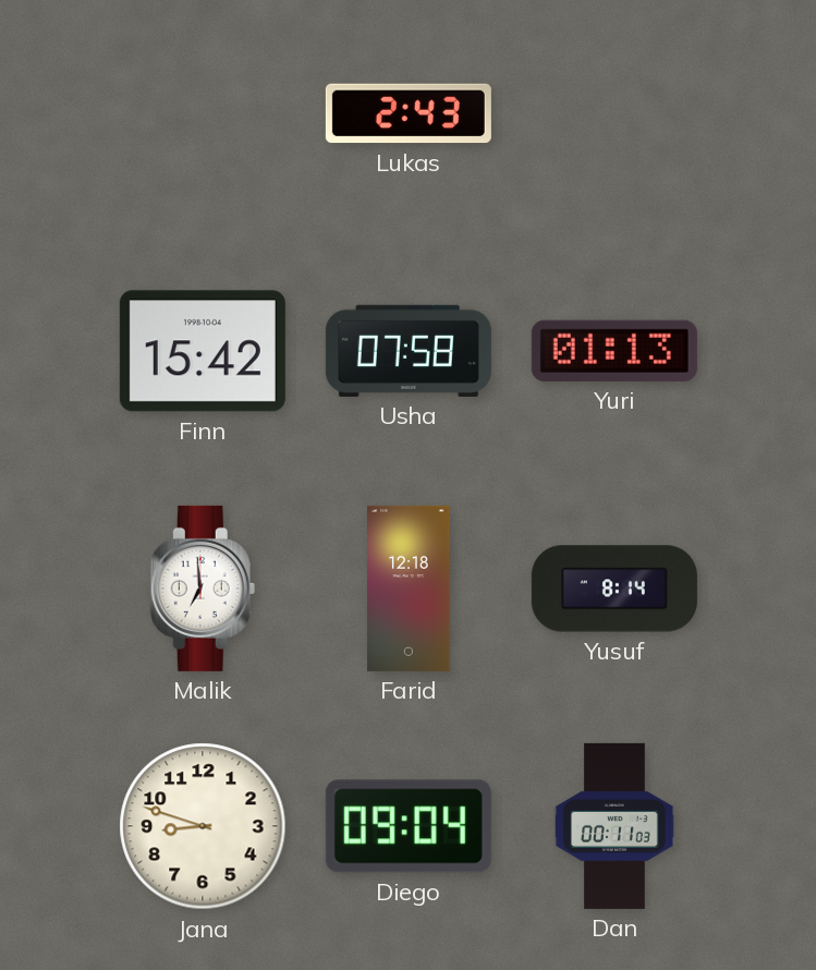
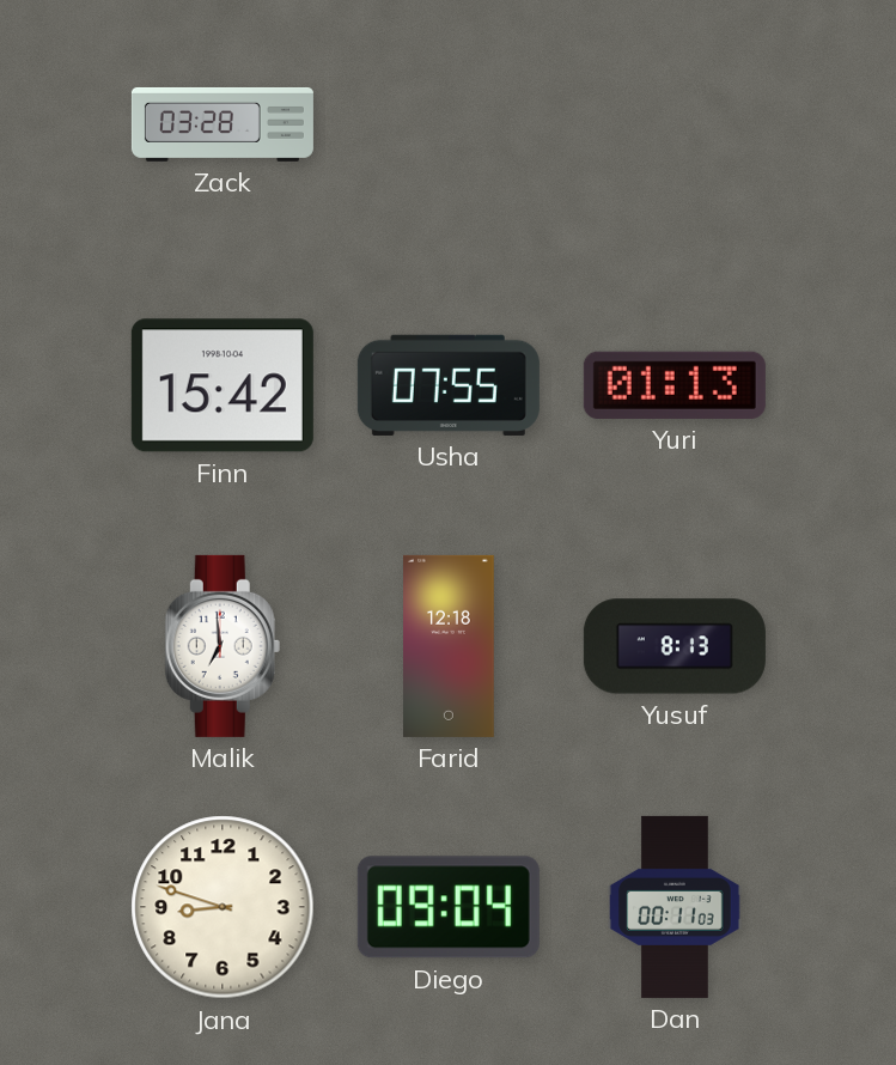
Zack: none -> 03:28
Lukas: 2:43 -> none
Usha: 07:58 -> 07:55
Yusuf: 8:14 -> 8:13
